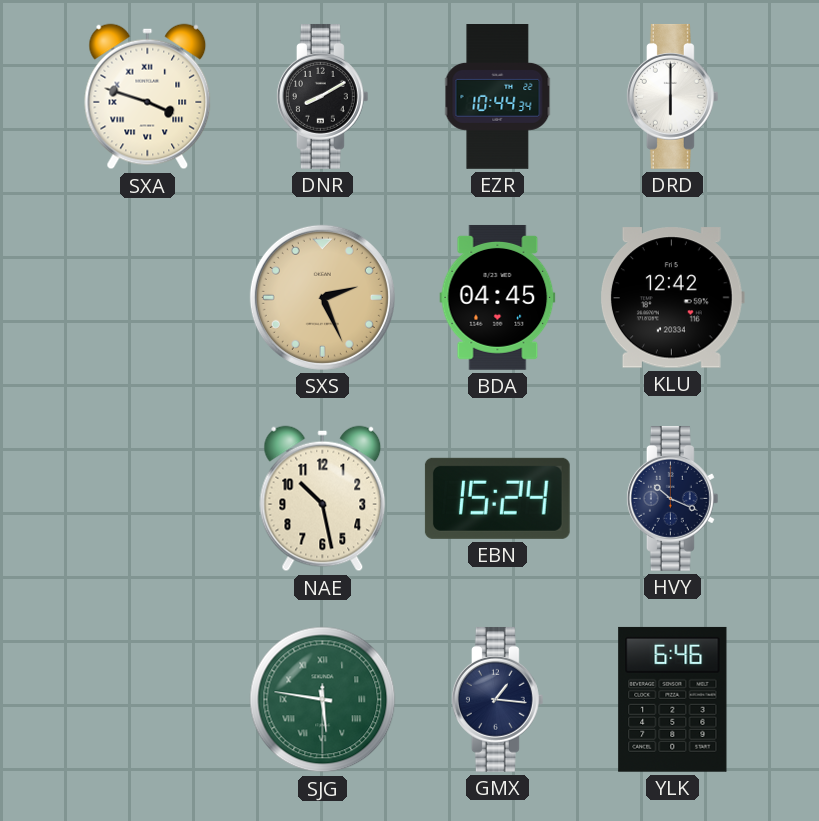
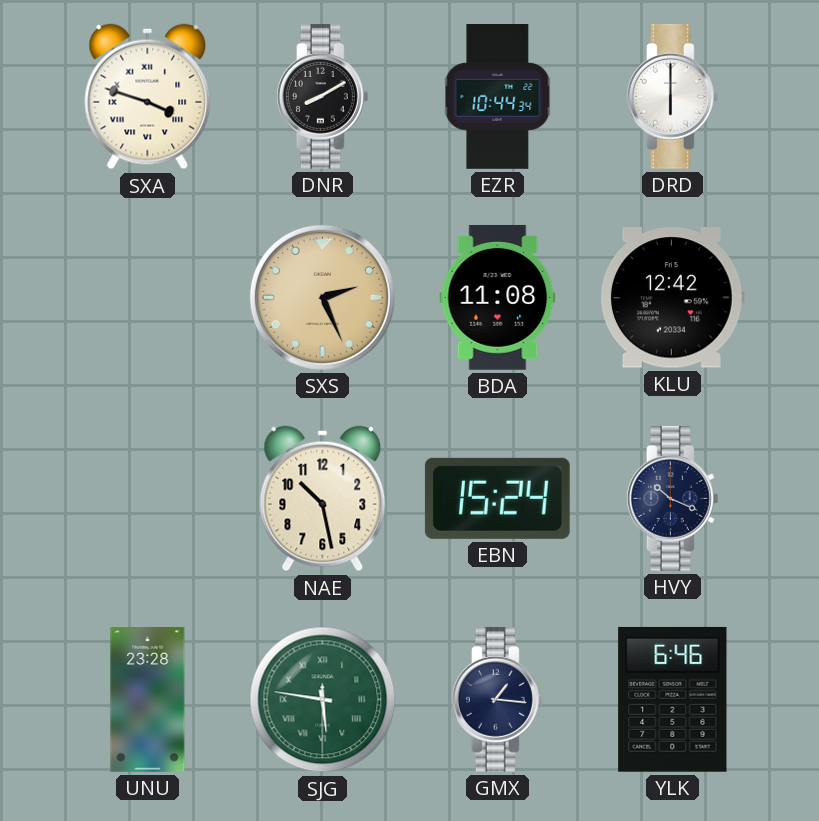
BDA: 04:45 -> 11:08
UNU: none -> 23:28
